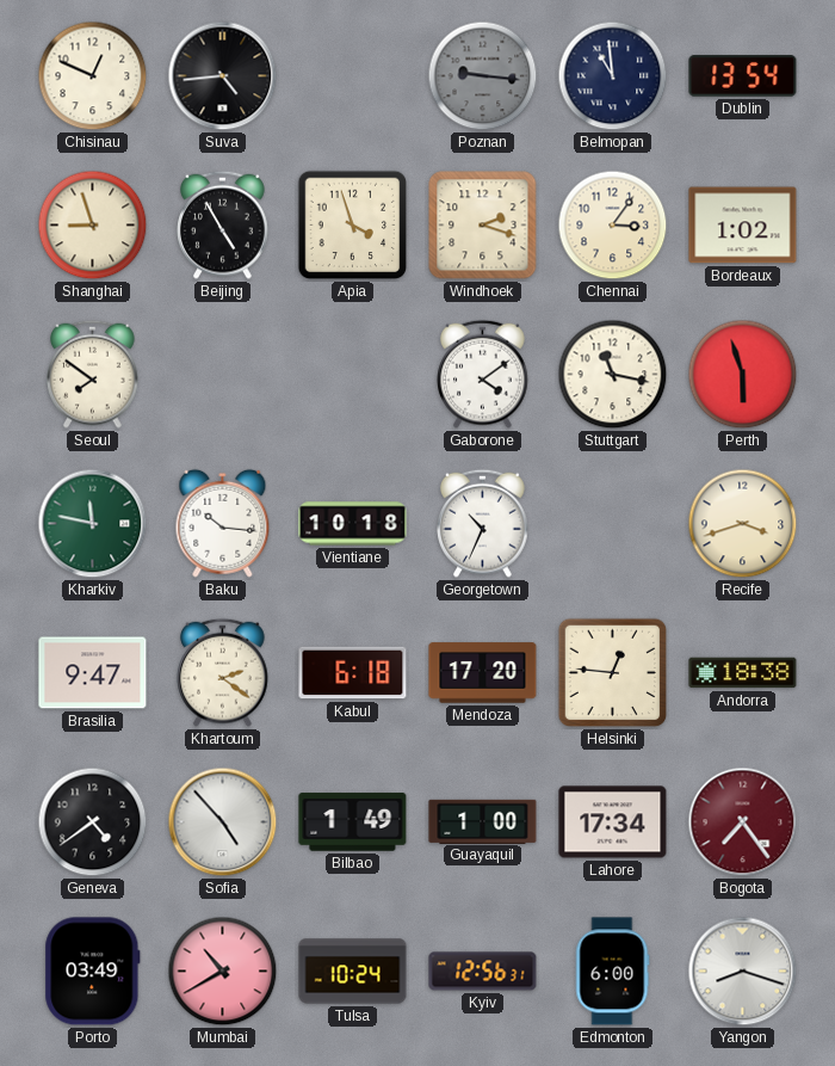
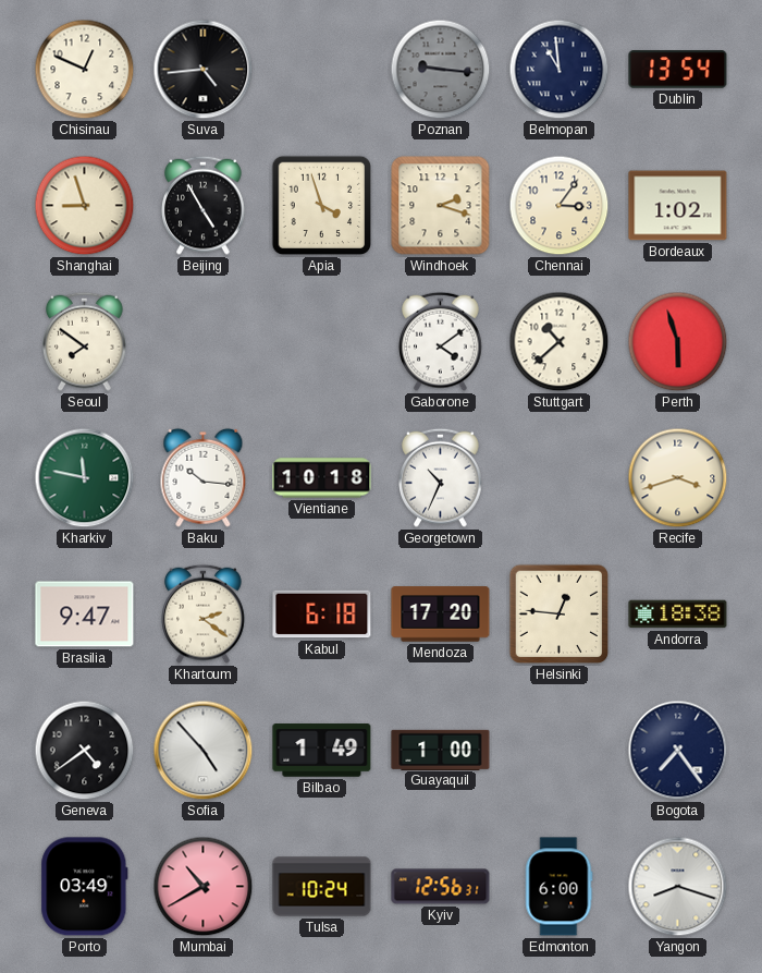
Stuttgart: 11:17 -> 10:38
Lahore: 17:34 -> none
Bogota dial: burgundy -> navy
